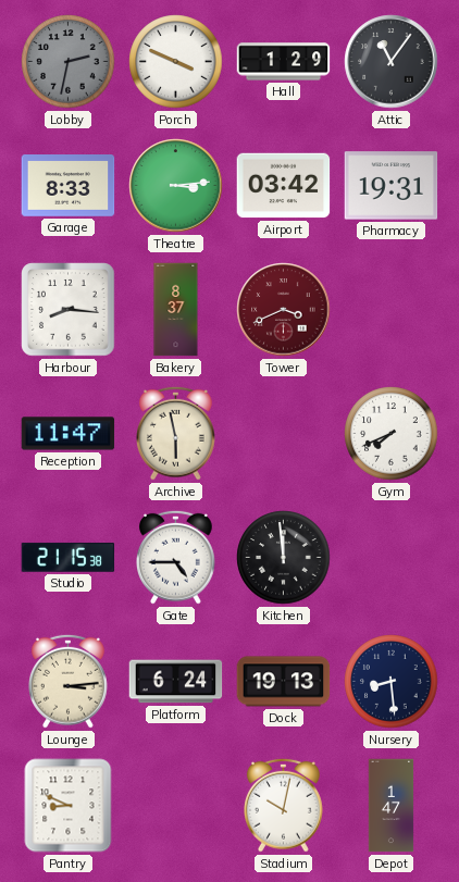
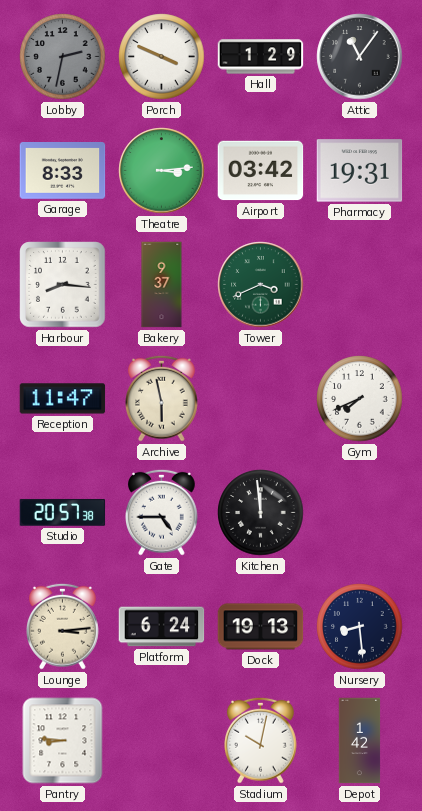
Bakery: 8:37 -> 9:37
Tower dial: burgundy -> green
Studio: 21:15 -> 20:57
Pantry: 8:49 -> 8:46
Depot: 1:47 -> 1:42
